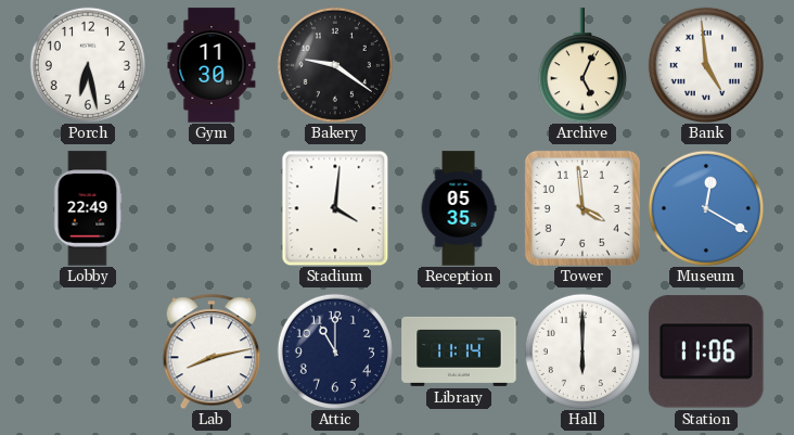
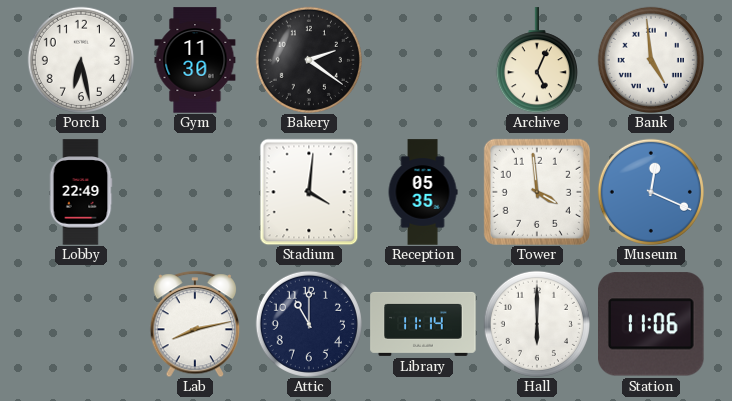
Bakery: 9:21 -> 2:21
Museum: 12:20 -> 12:19
